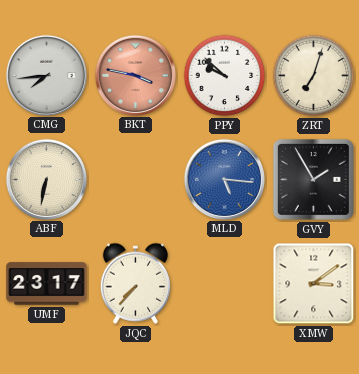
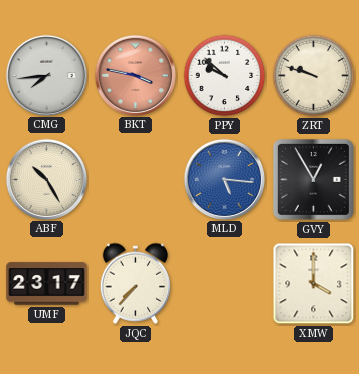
ZRT: 7:03 -> 9:48
ABF: 6:32 -> 10:25
GVY: 1:55 -> 12:55
XMW: 3:09 -> 4:00
